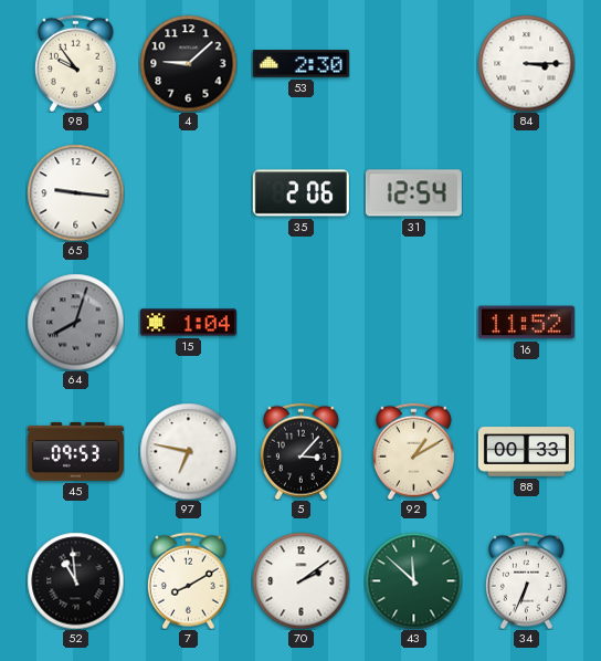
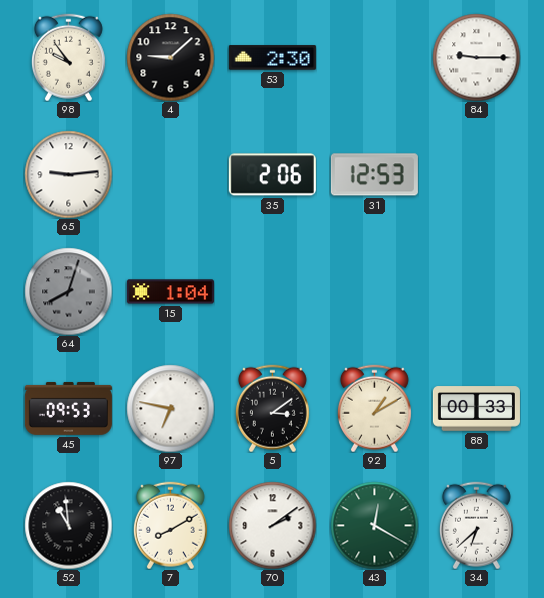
84: 3:15 -> 9:15
65: 9:16 -> 9:14
31: 12:54 -> 12:53
16: 11:52 -> none
5: 3:07 -> 3:09
43: 11:52 -> 12:20
34: 6:34 -> 6:38
